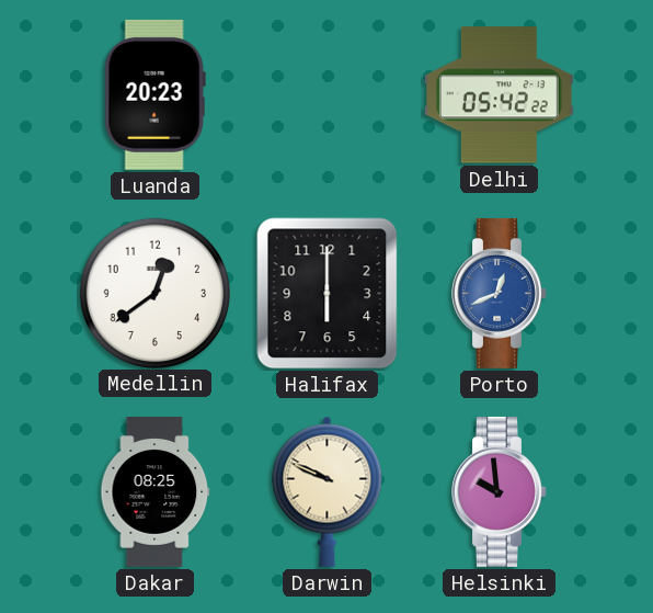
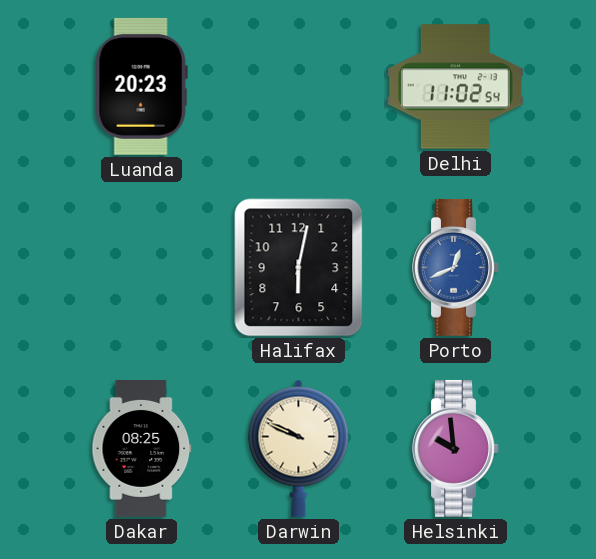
Delhi: 05:42 -> 11:02
Medellin: 12:39 -> none
Halifax: 6:00 -> 6:02
